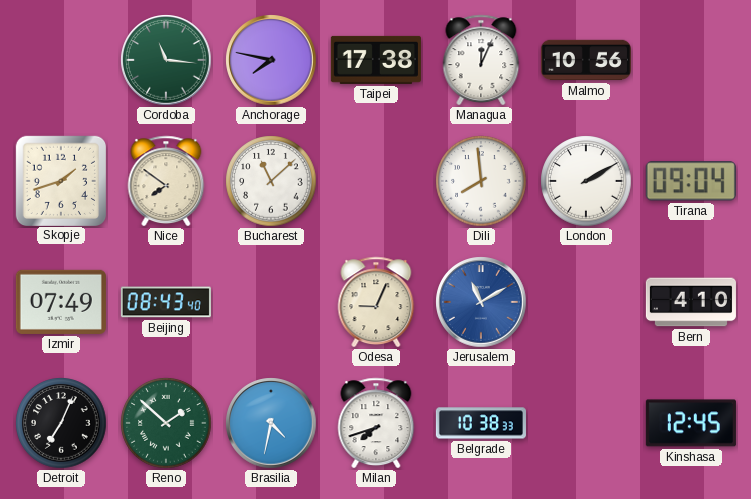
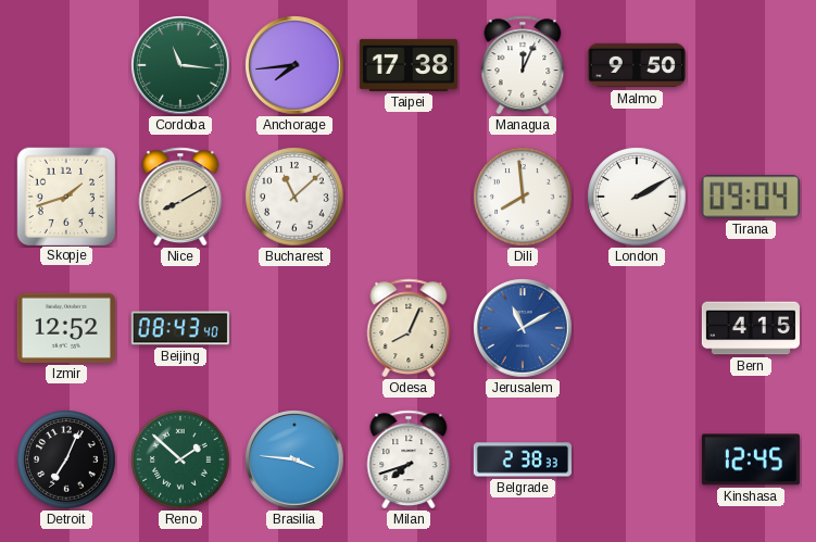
Anchorage: 7:47 -> 7:44
Malmo: 10:56 -> 9:50
Nice: 7:51 -> 8:10
Izmir: 07:49 -> 12:52
Odesa: 9:04 -> 8:04
Bern: 4:10 -> 4:15
Brasilia: 4:32 -> 3:46
Belgrade: 10:38 -> 2:38
